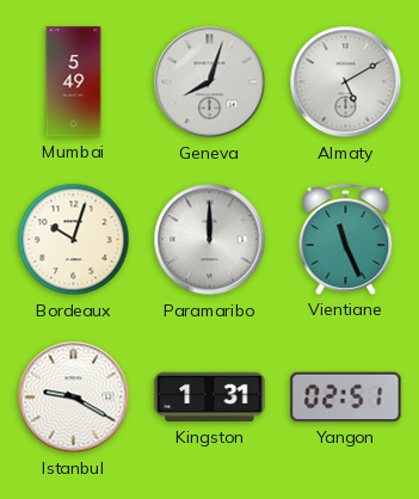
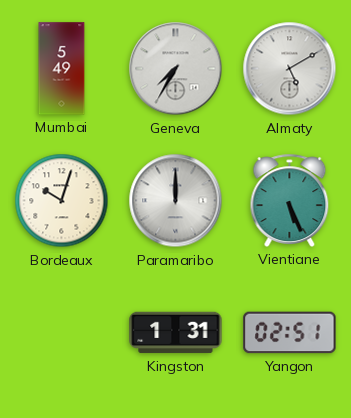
Geneva: 8:03 -> 7:35
Vientiane: 11:26 -> 5:26
Istanbul: 9:20 -> none
